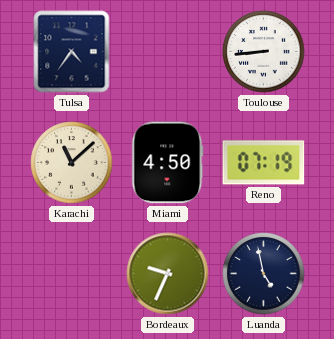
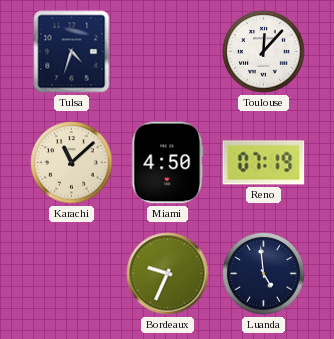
Tulsa: 4:36 -> 4:33
Toulouse: 8:44 -> 12:07
Luanda: 4:58 -> 4:59
